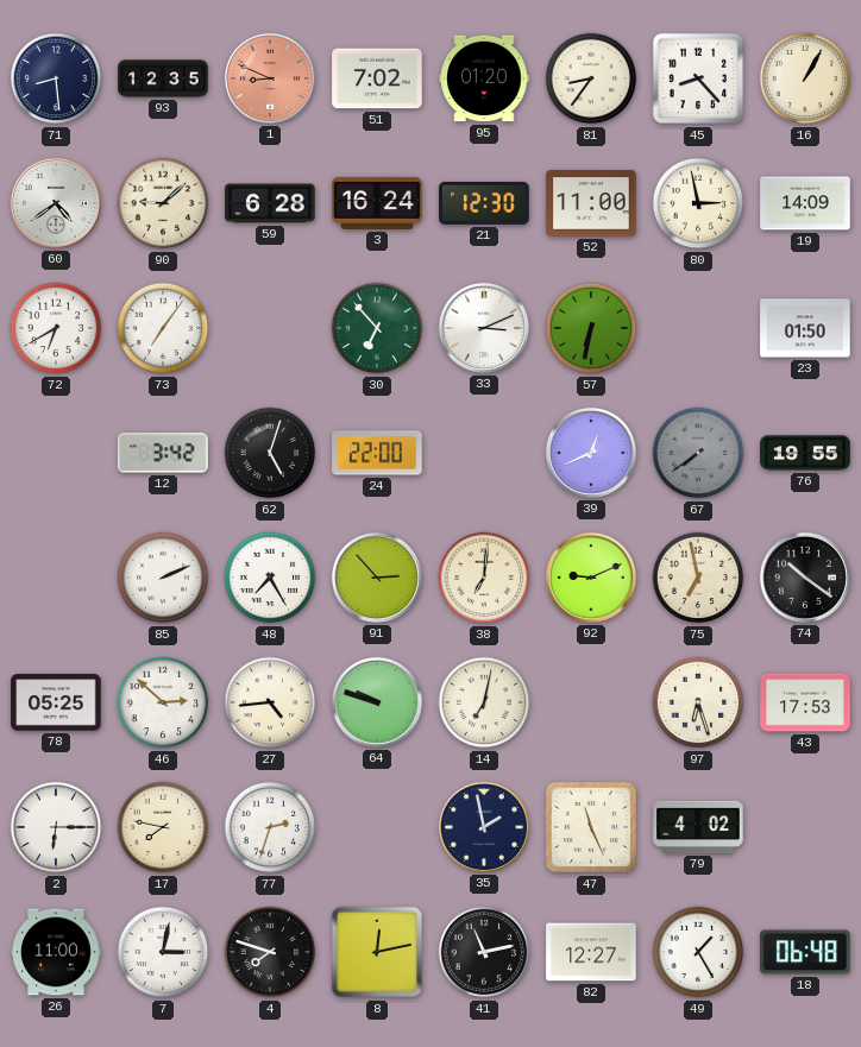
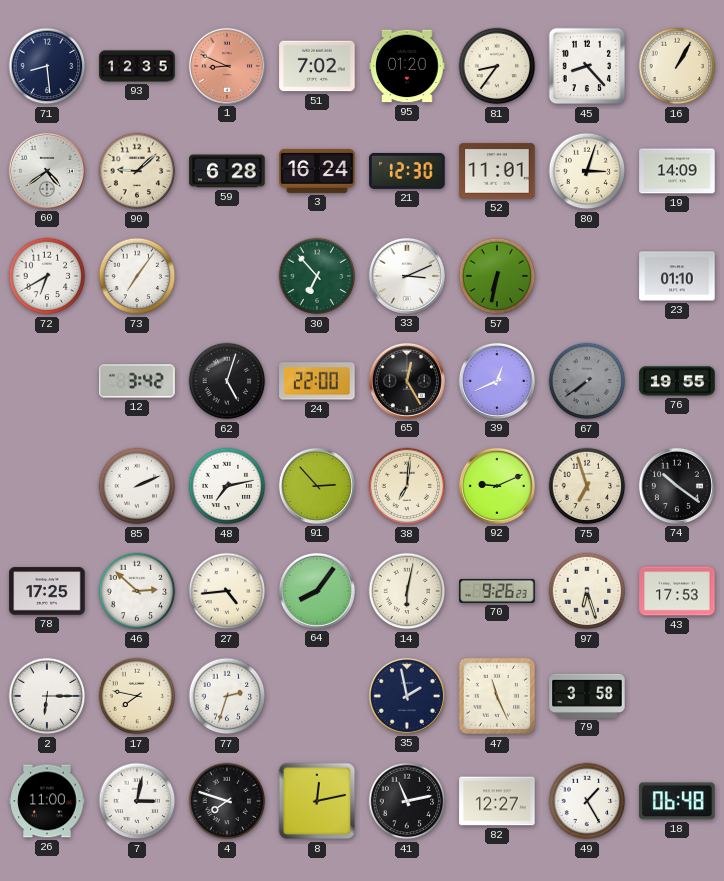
52: 11:00 -> 11:01
80: 2:58 -> 3:03
23: 01:50 -> 01:10
65: none -> 12:25
48: 7:25 -> 7:13
75: 6:58 -> 6:57
78: 05:25 -> 17:25
64: 9:48 -> 8:06
14: 7:02 -> 6:02
70: none -> 9:26
79: 4:02 -> 3:58
